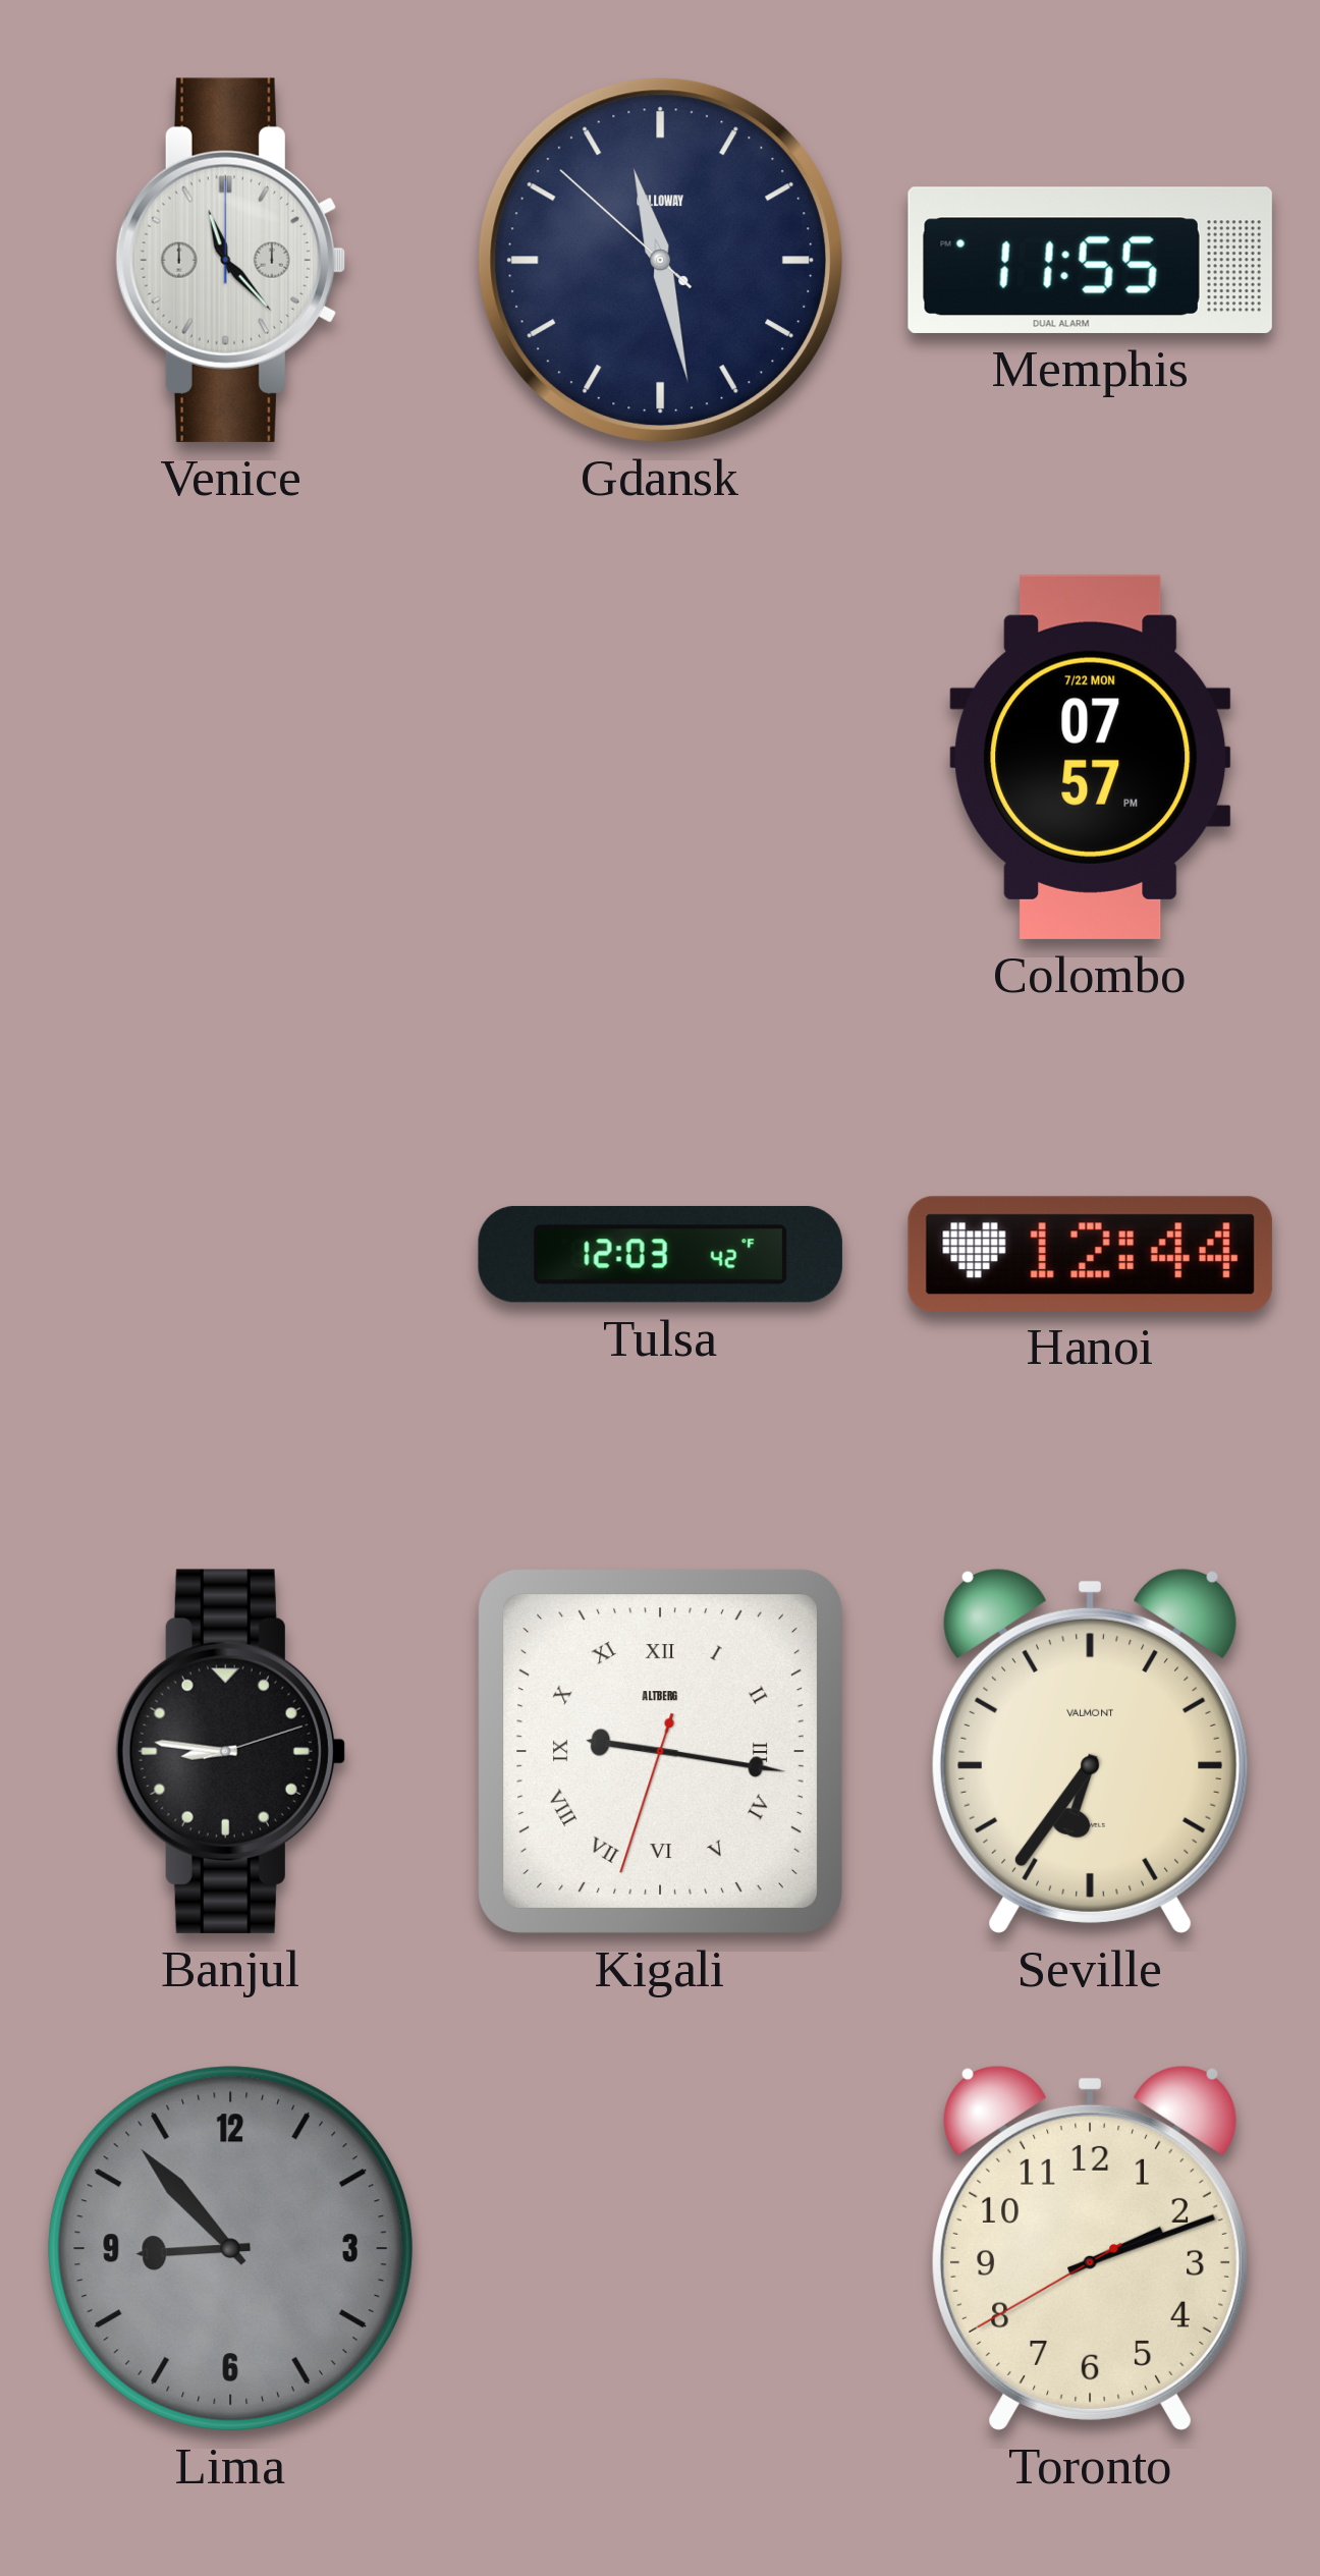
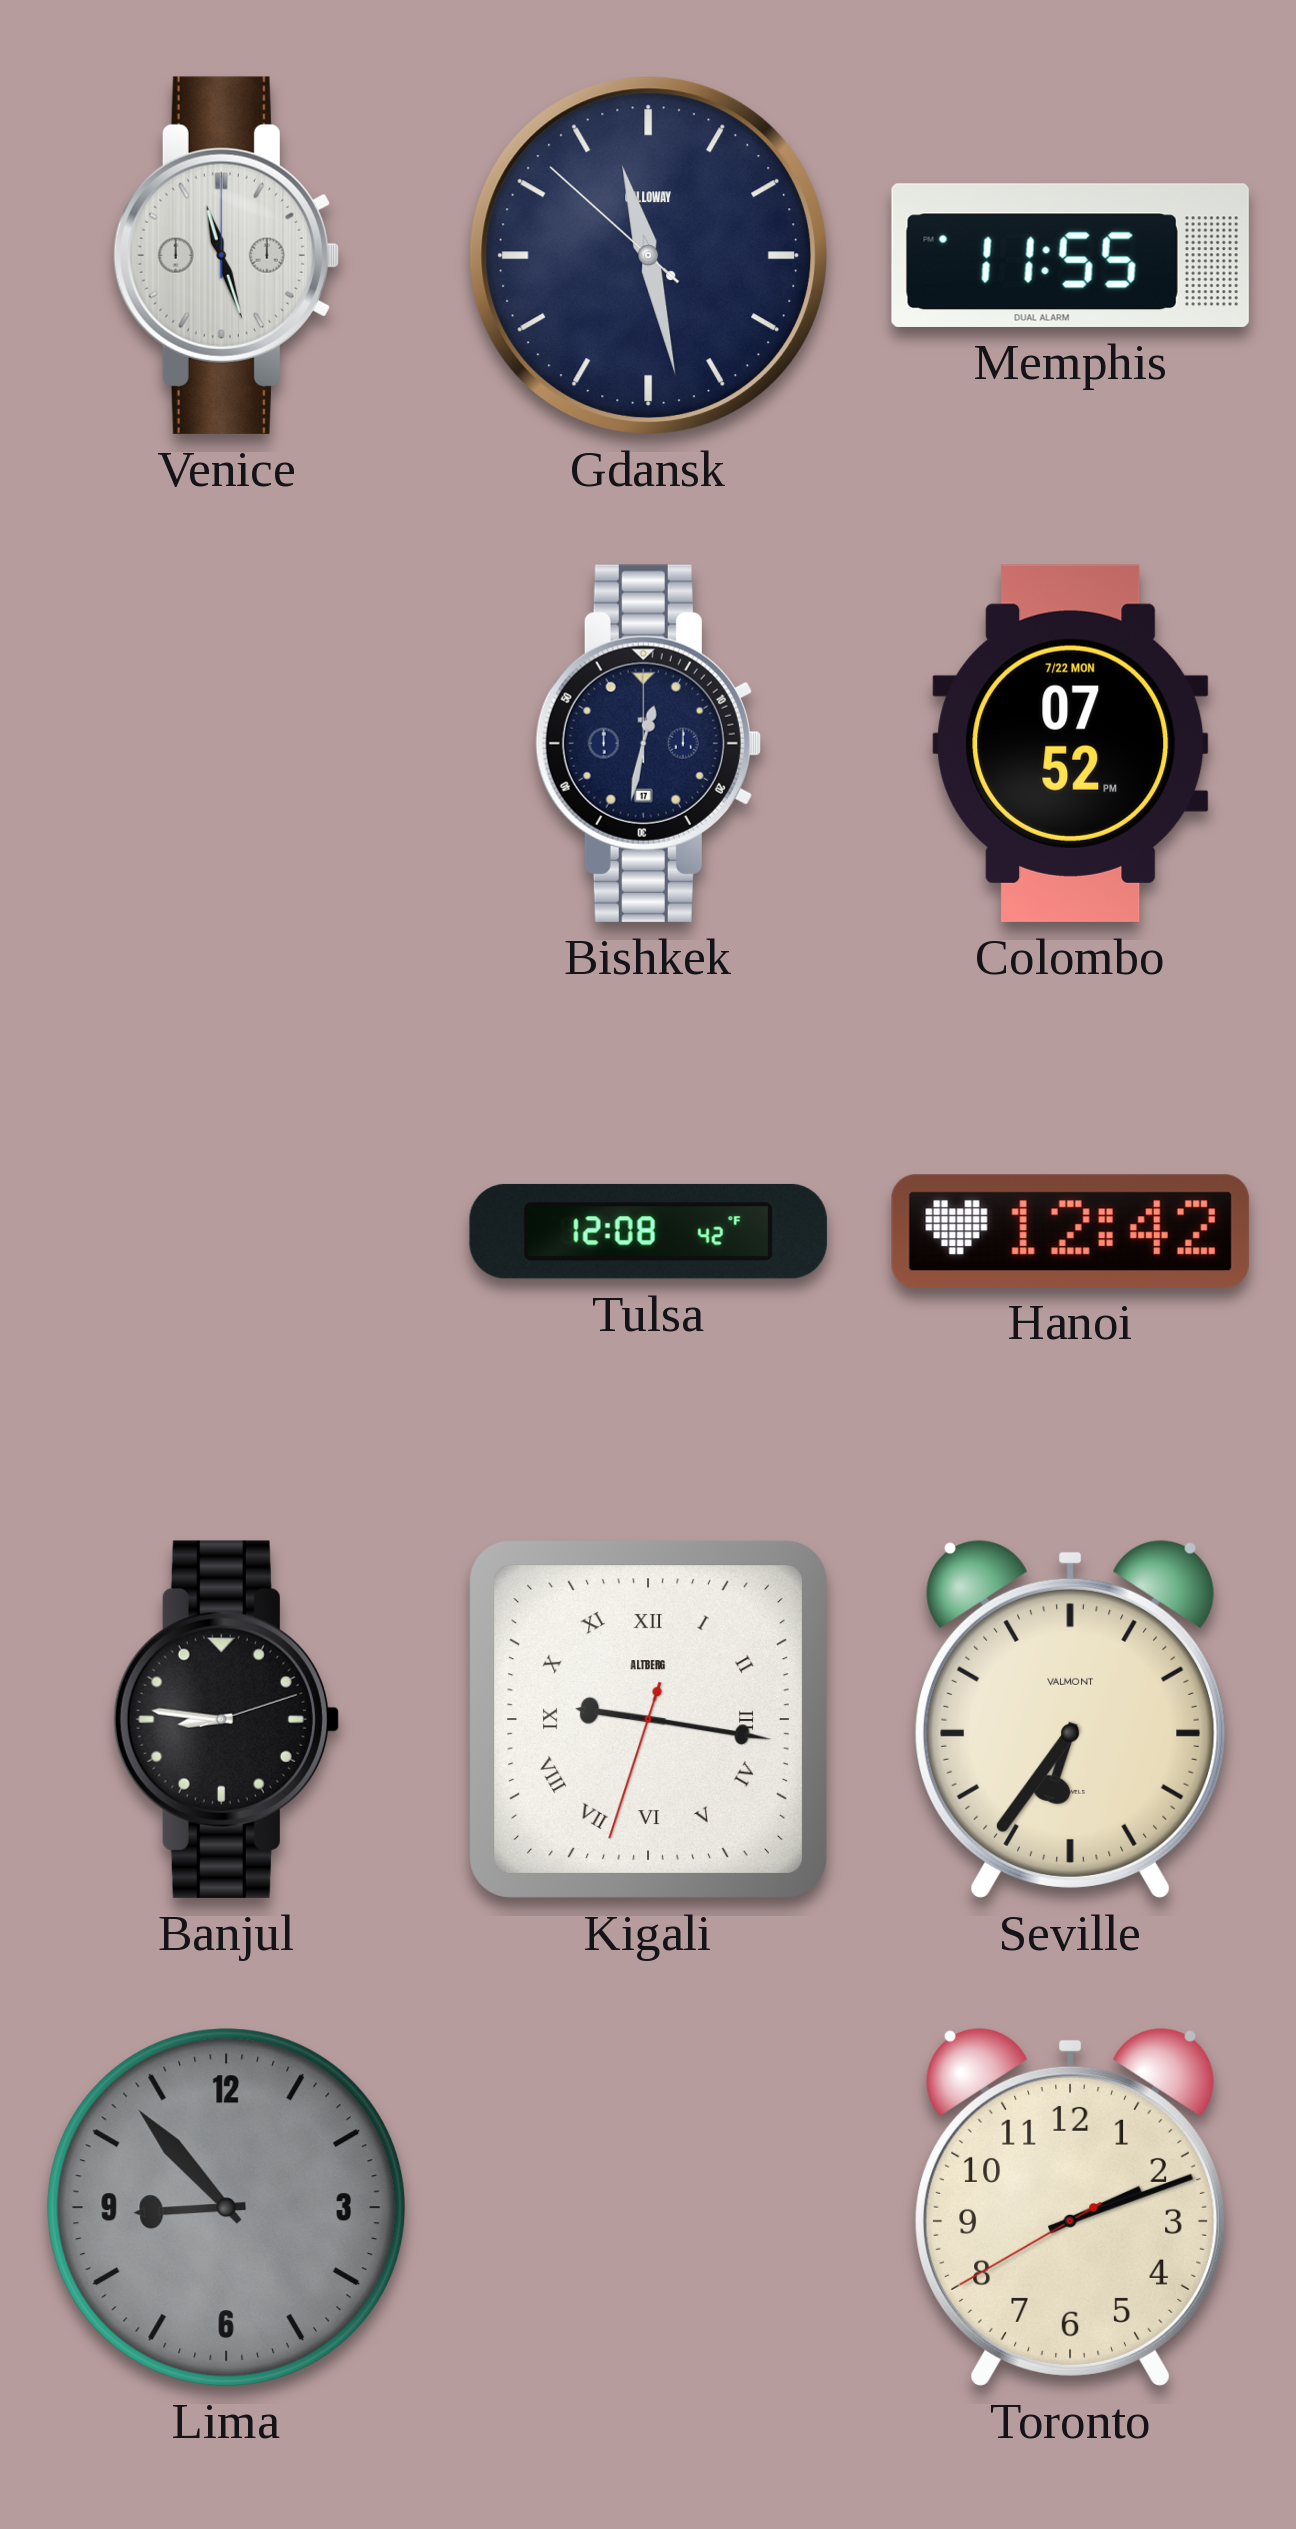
Venice: 11:23 -> 11:27
Bishkek: none -> 12:32
Colombo: 07:57 -> 07:52
Tulsa: 12:03 -> 12:08
Hanoi: 12:44 -> 12:42
